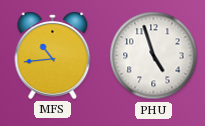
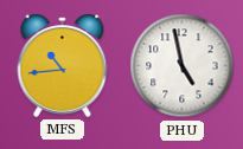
PHU: 4:57 -> 4:58
